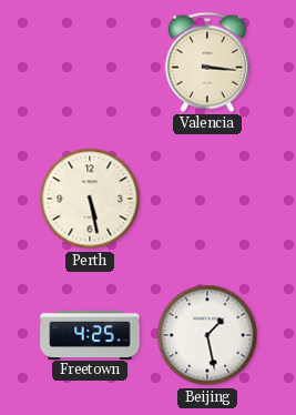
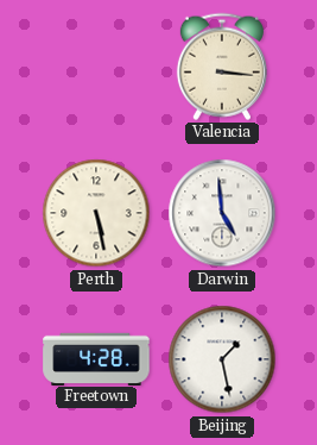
Darwin: none -> 4:59
Freetown: 4:25 -> 4:28
